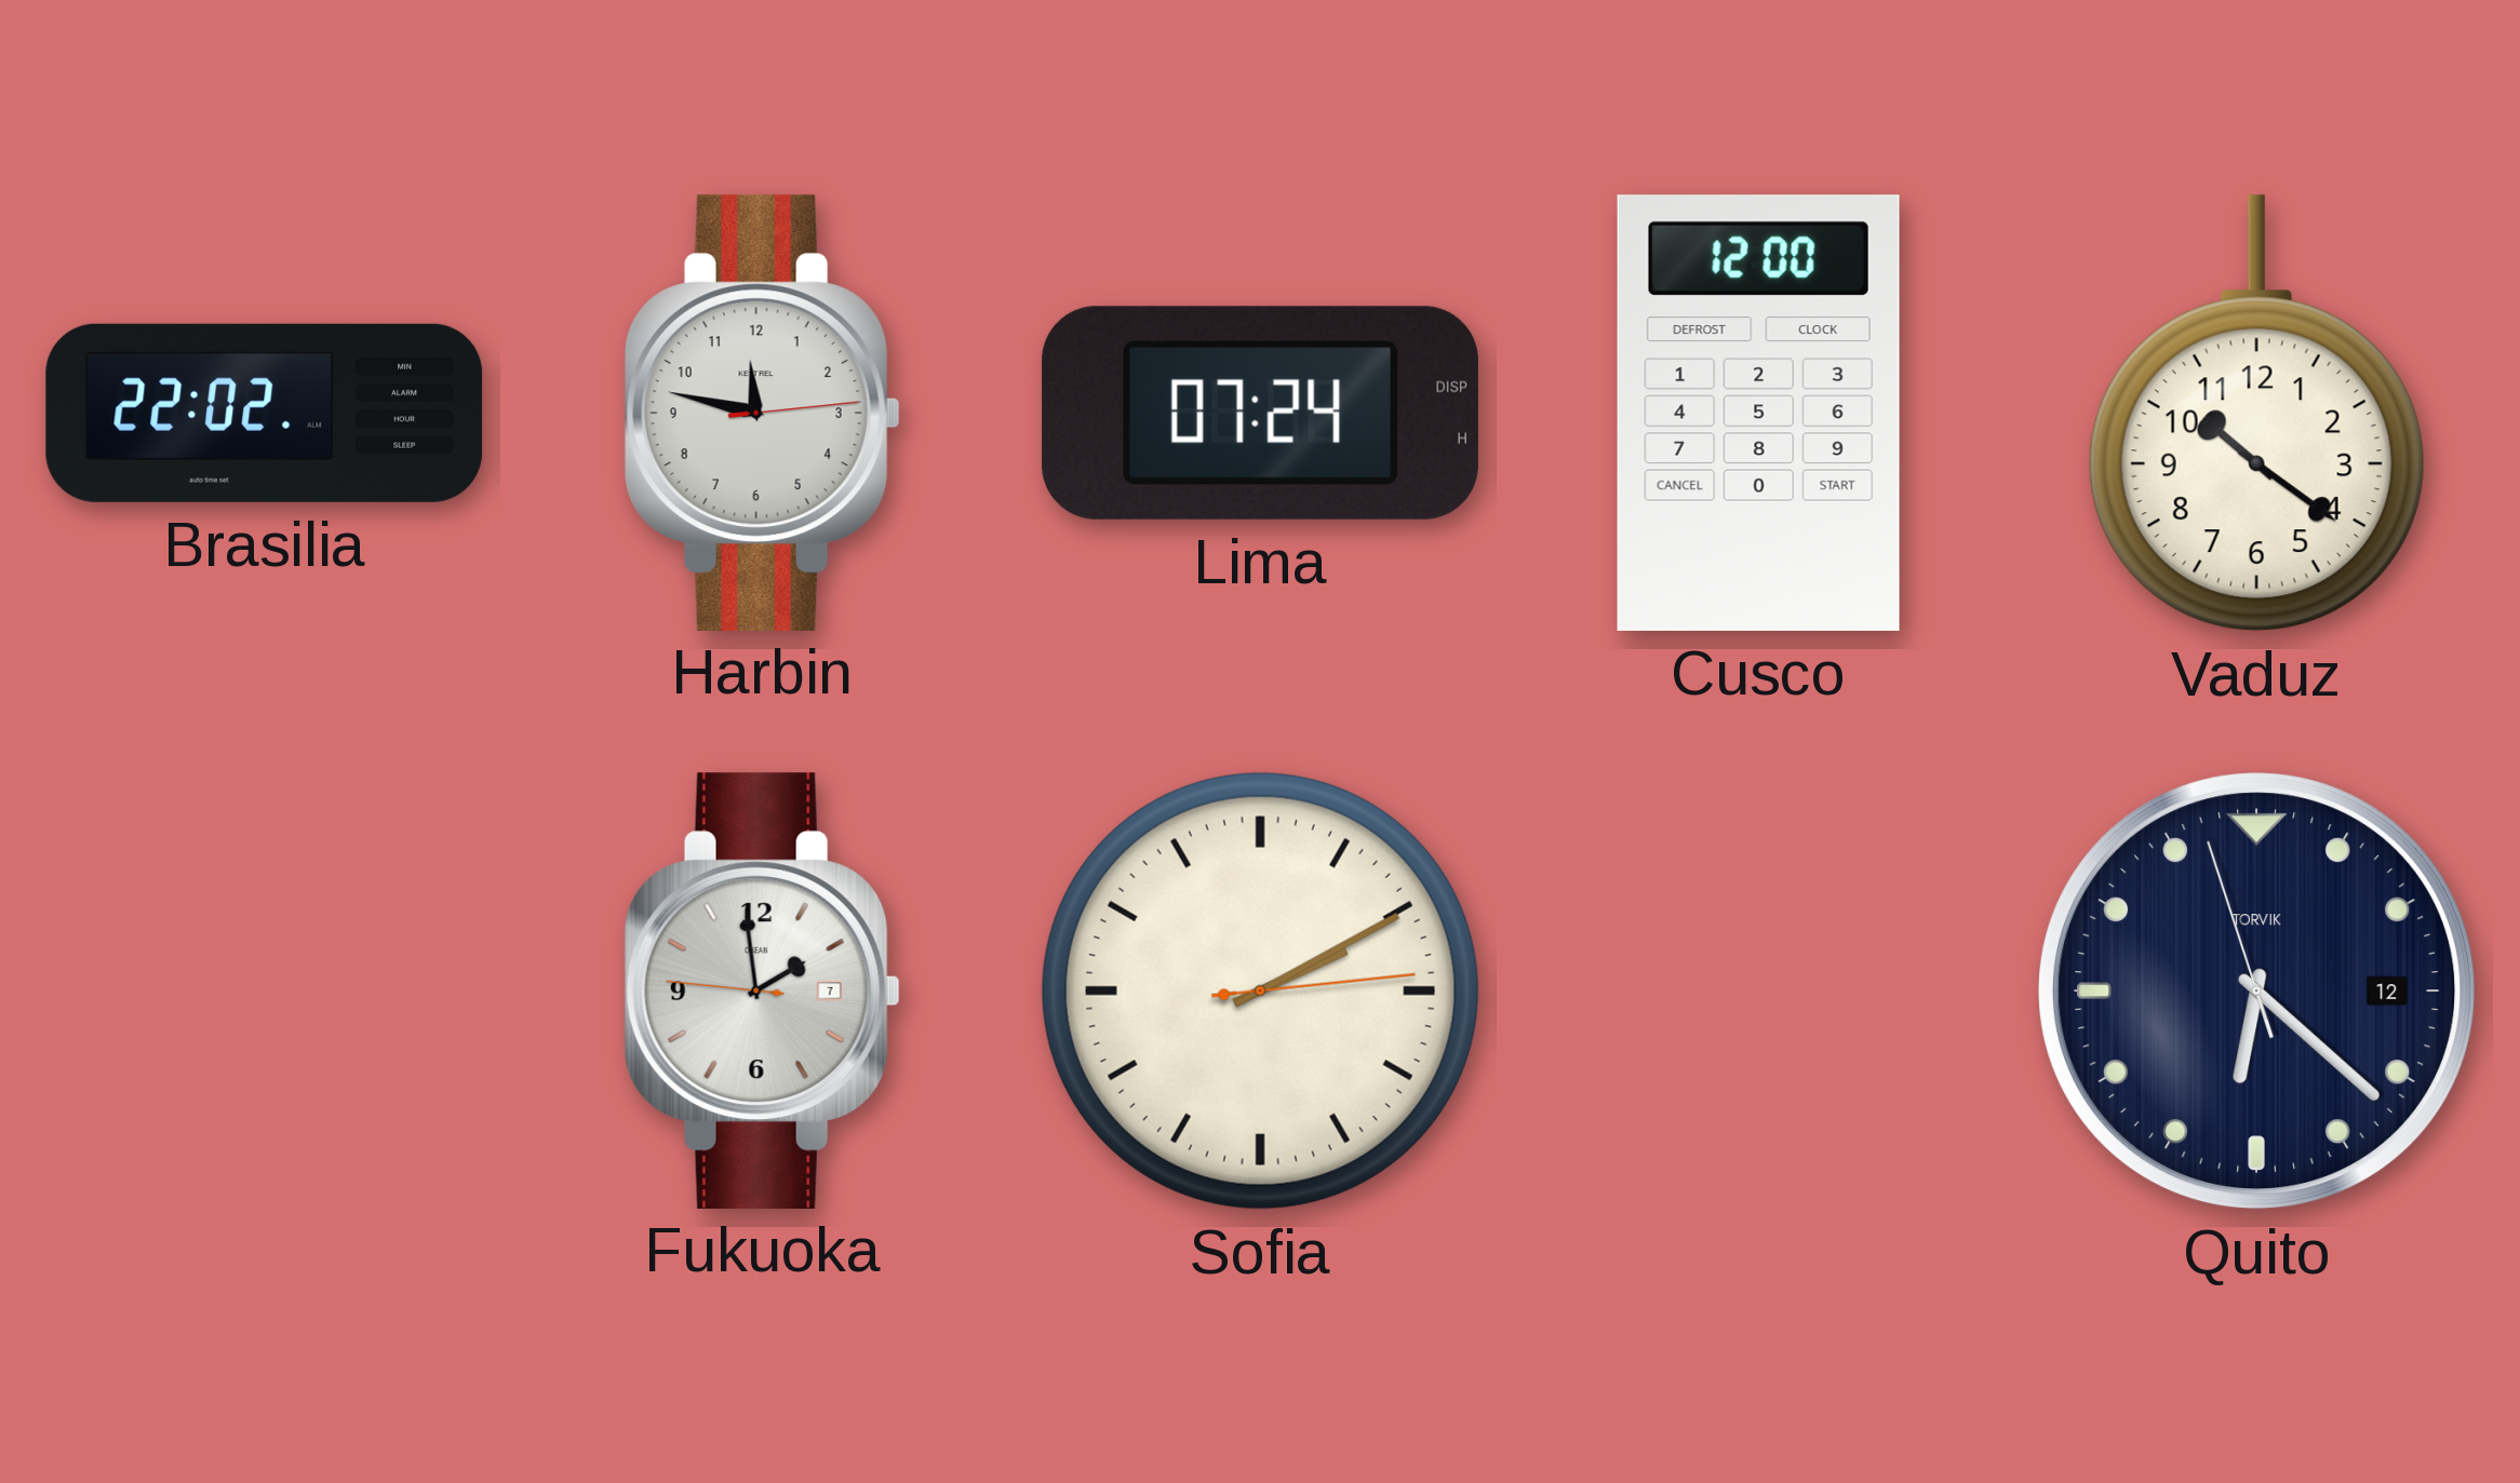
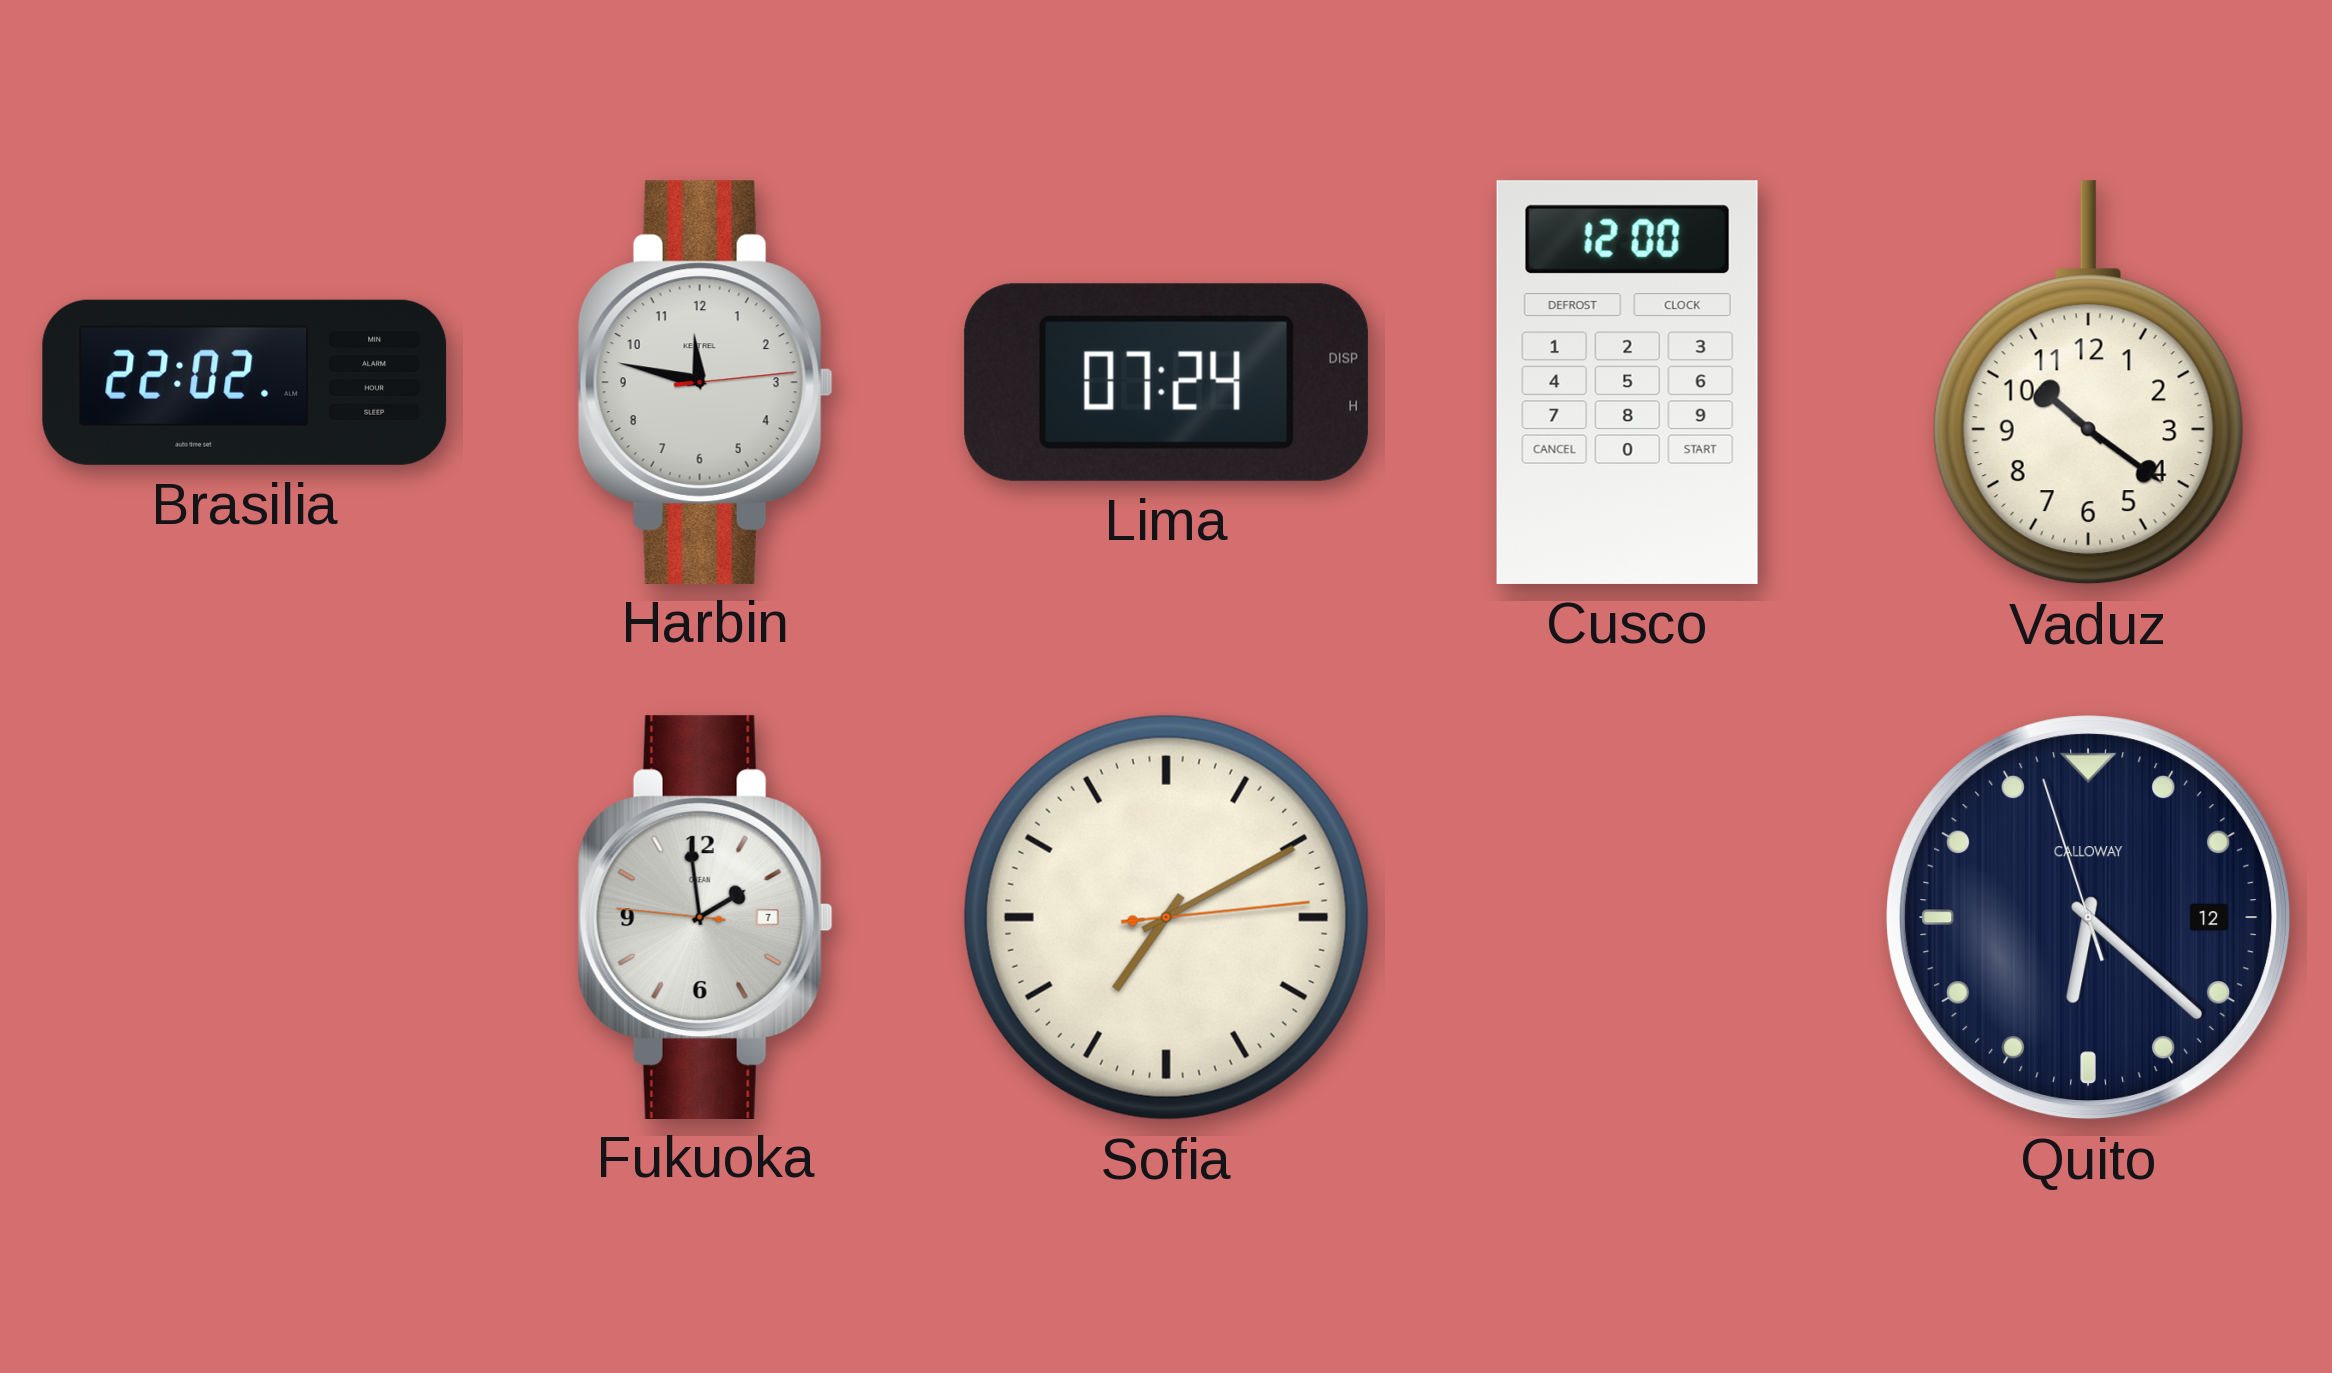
Sofia: 2:10 -> 7:10
Quito brand: TORVIK -> CALLOWAY
